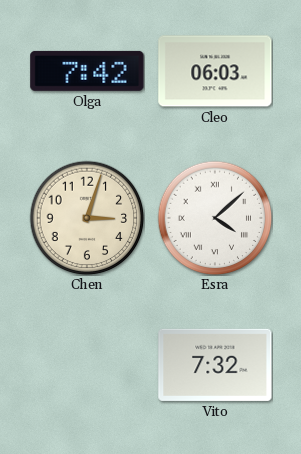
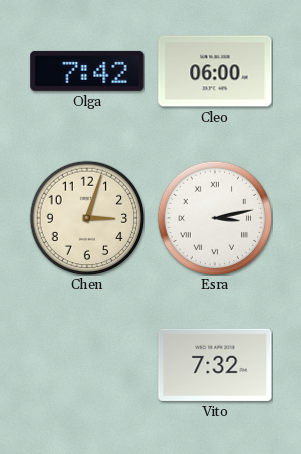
Cleo: 06:03 -> 06:00
Esra: 4:08 -> 3:13
